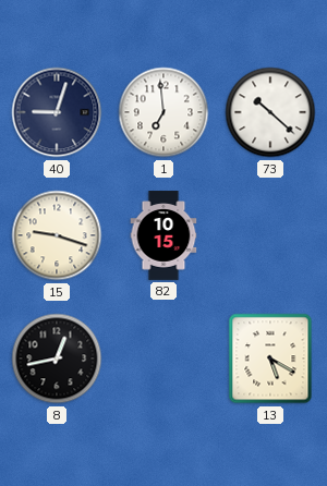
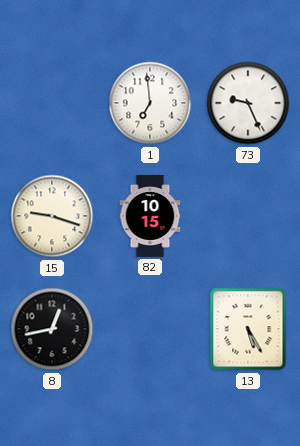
40: 9:03 -> none
73: 10:22 -> 9:26
13: 5:20 -> 5:25
